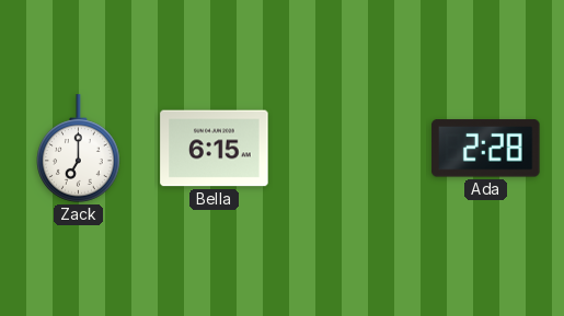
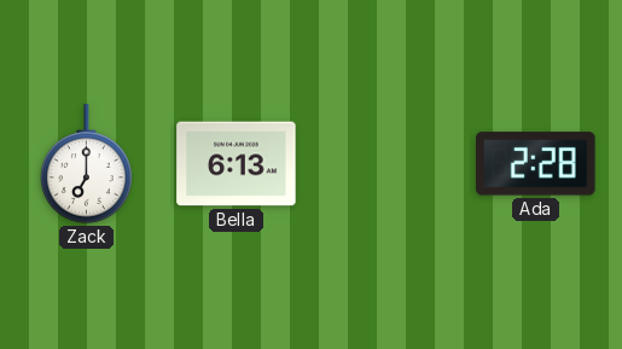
Bella: 6:15 -> 6:13
